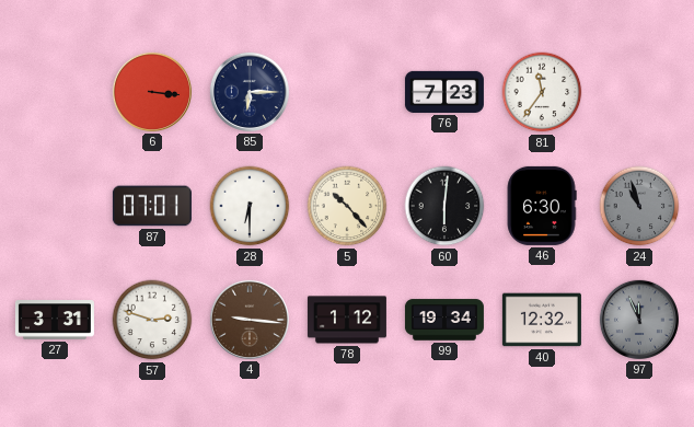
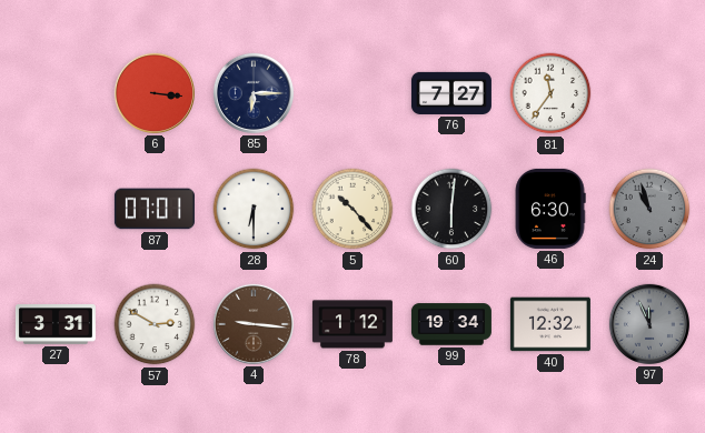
76: 7:23 -> 7:27
57: 2:48 -> 2:50
